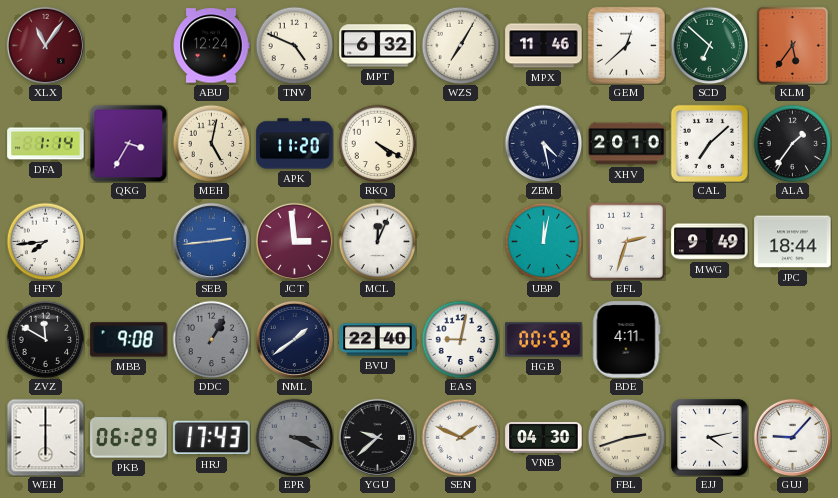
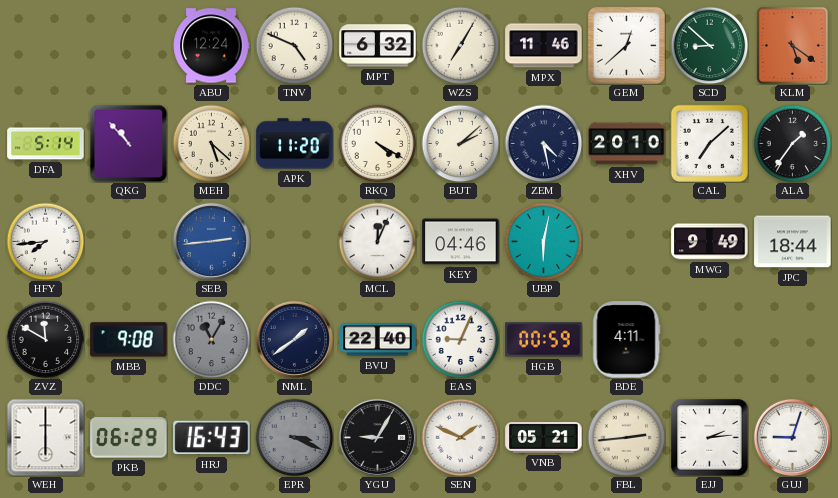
XLX: 11:06 -> none
SCD: 6:52 -> 8:52
KLM: 5:36 -> 5:21
DFA: 1:14 -> 5:14
QKG: 3:35 -> 10:53
MEH: 5:02 -> 5:22
BUT: none -> 2:08
JCT: 2:59 -> none
KEY: none -> 04:46
UBP: 12:02 -> 6:02
EFL: 2:33 -> none
DDC: 1:05 -> 11:05
EAS: 9:02 -> 9:04
HRJ: 17:43 -> 16:43
YGU: 9:38 -> 9:05
VNB: 04:30 -> 05:21
FBL: 2:42 -> 2:44
EJJ: 4:13 -> 2:14
GUJ: 9:07 -> 9:03
